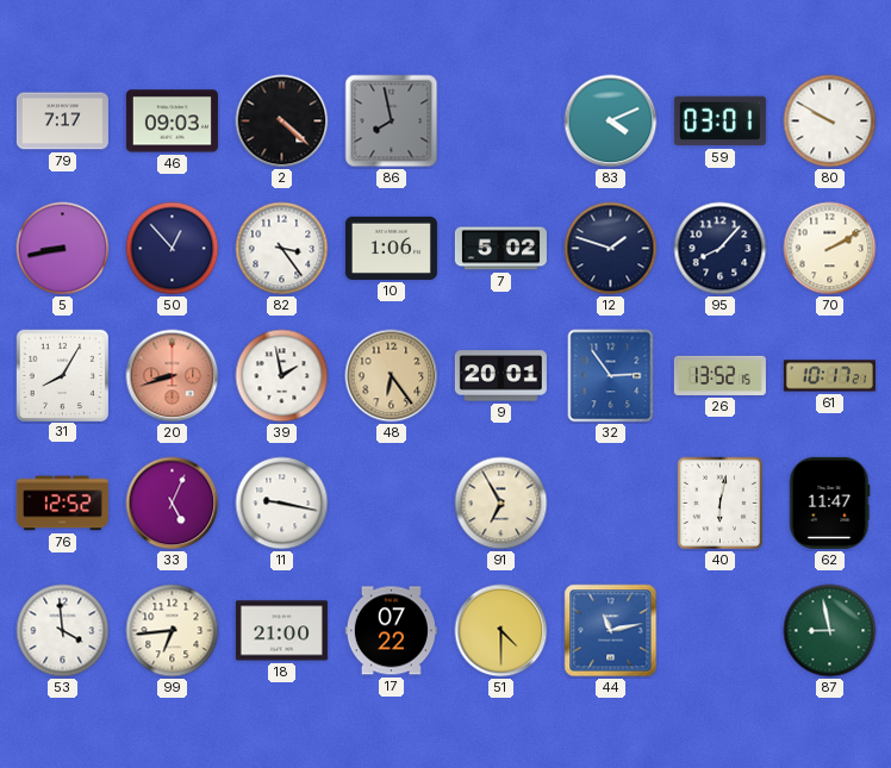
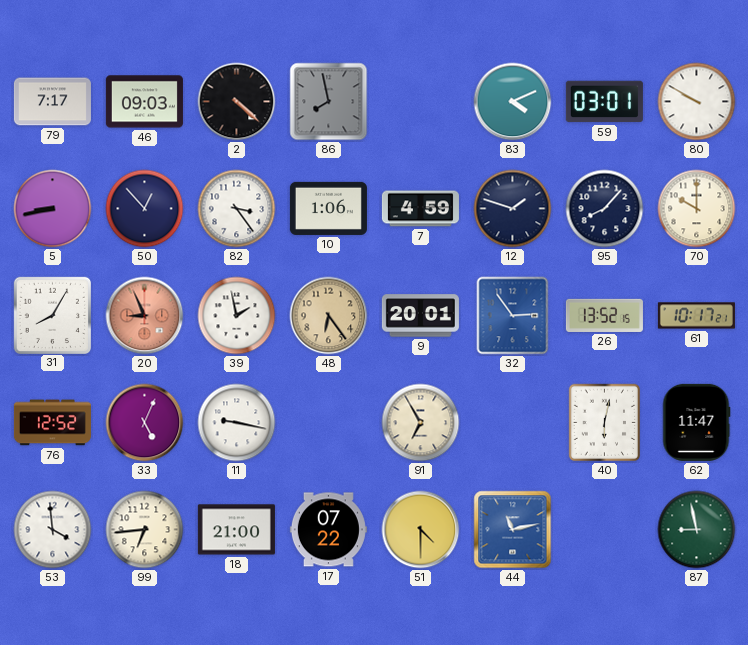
7: 5:02 -> 4:59
70: 2:10 -> 10:00
20: 8:42 -> 8:56
